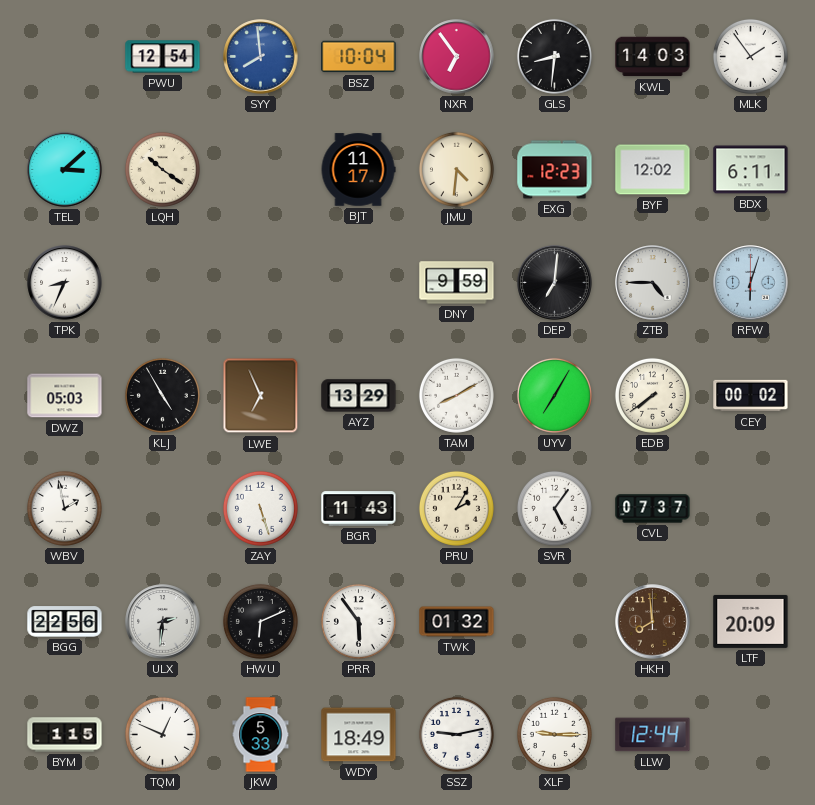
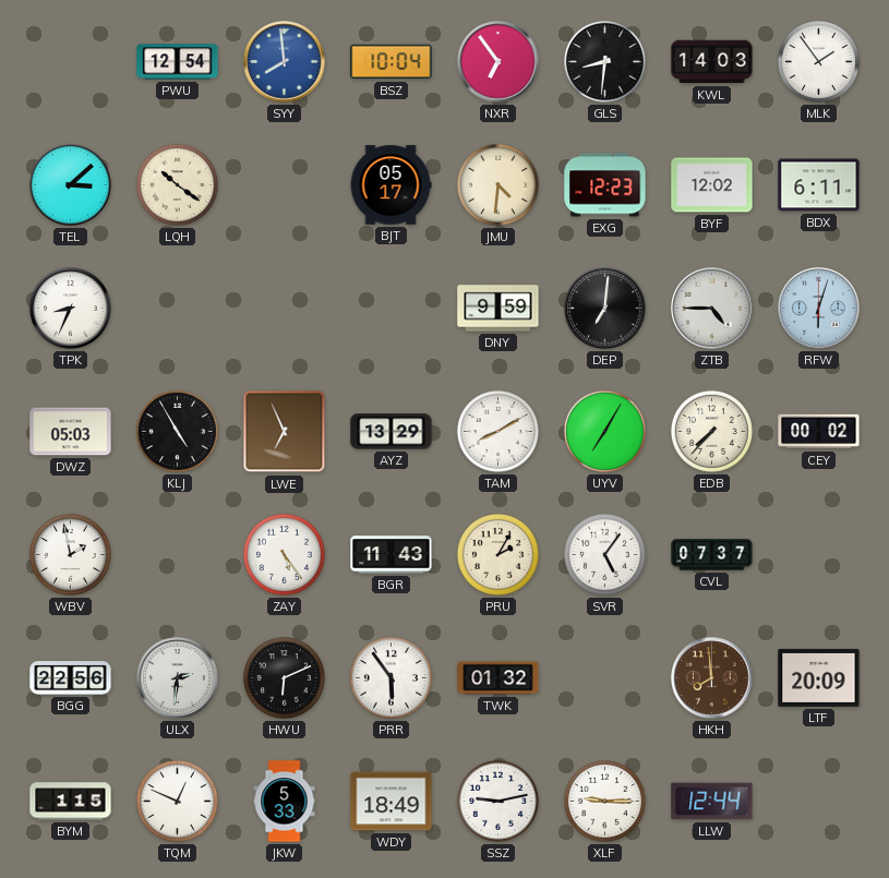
BJT: 11:17 -> 05:17
EDB: 7:39 -> 7:37
ZAY: 5:27 -> 5:24
